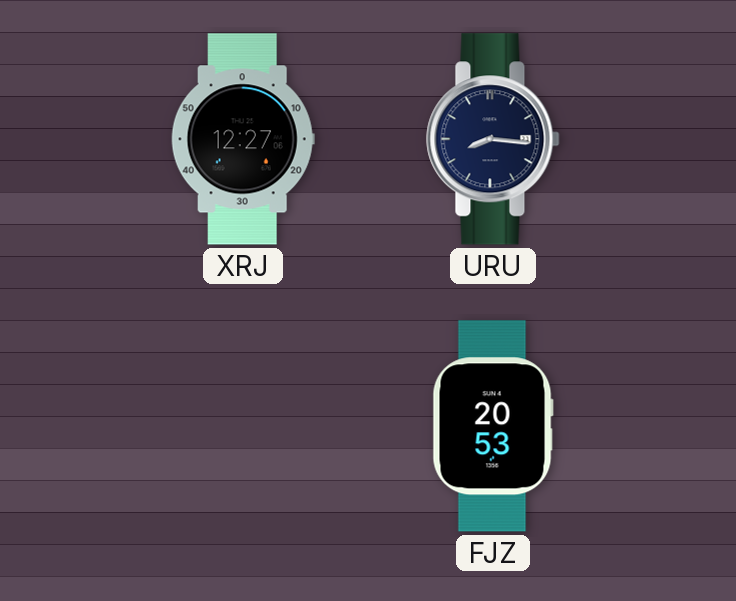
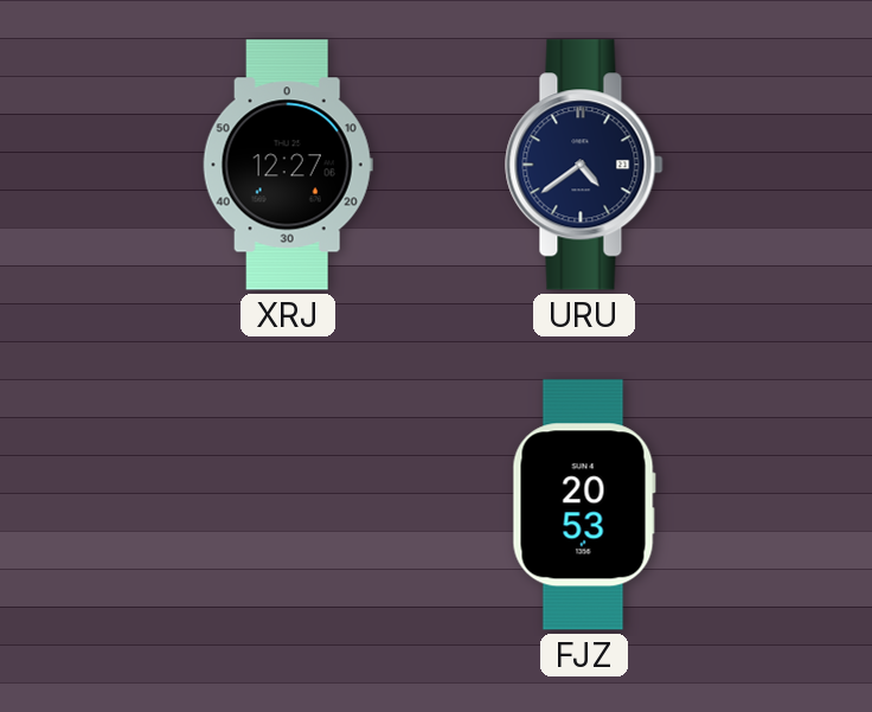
URU: 8:16 -> 4:39
